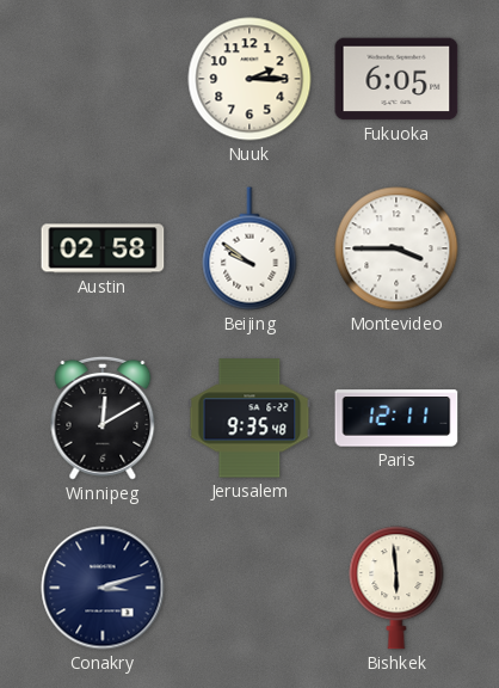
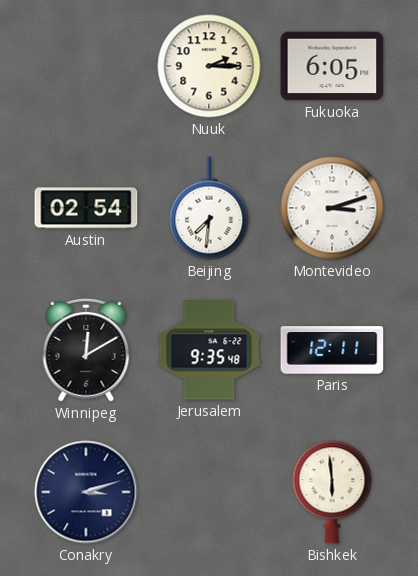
Austin: 02:58 -> 02:54
Beijing: 9:51 -> 7:31
Montevideo: 3:45 -> 3:12
